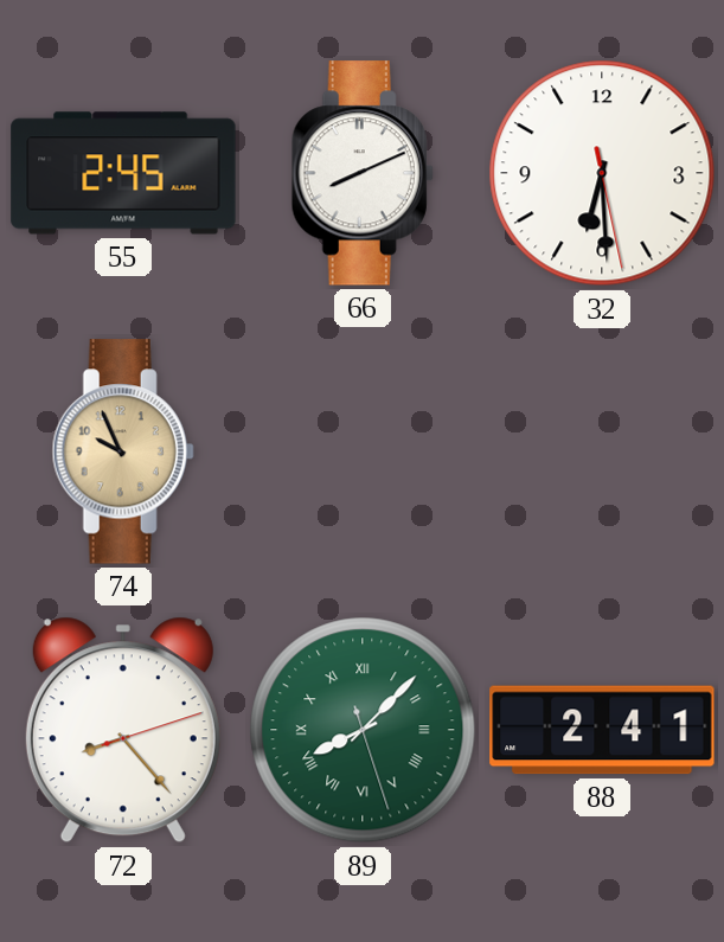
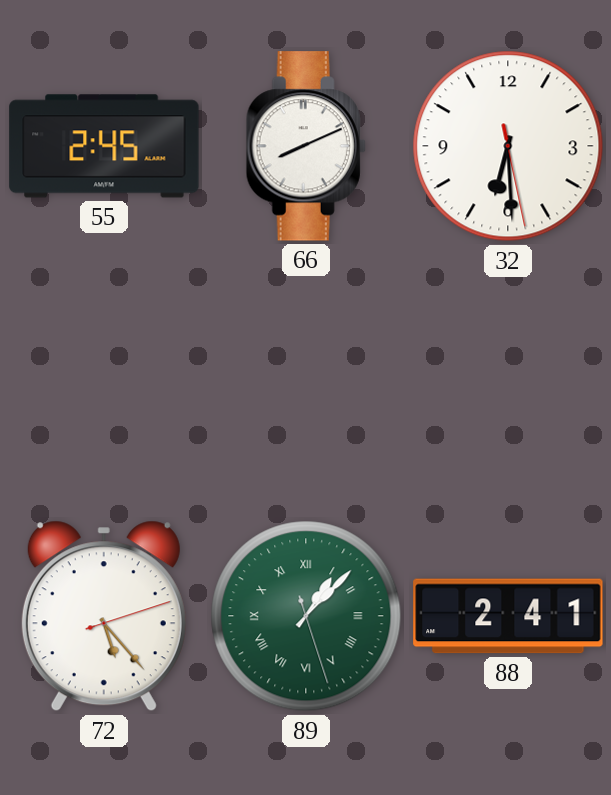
74: 9:56 -> none
72: 8:23 -> 5:23
89: 8:07 -> 1:07
